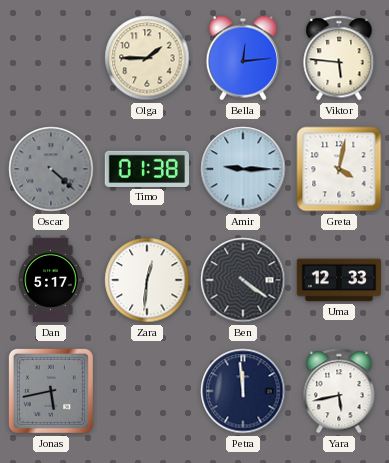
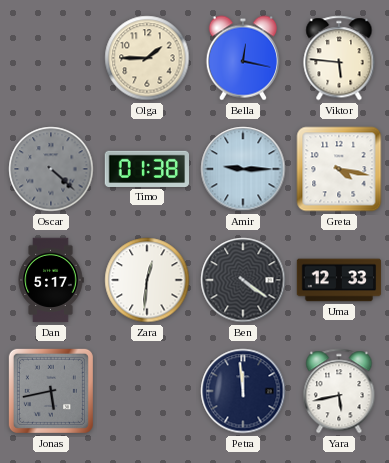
Bella: 12:14 -> 12:17
Greta: 4:02 -> 4:17
